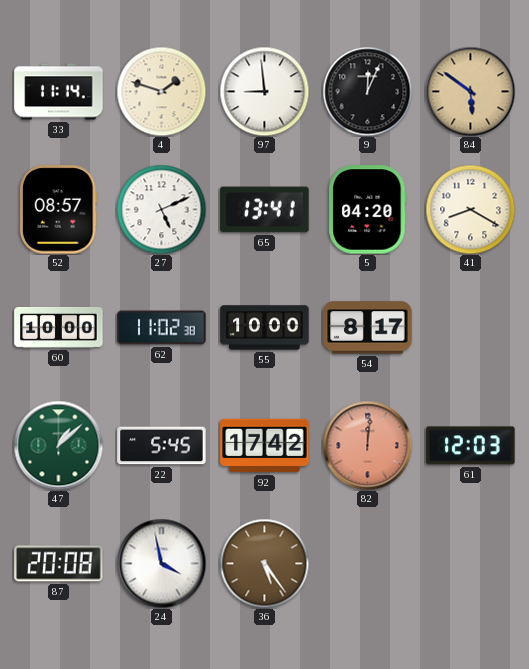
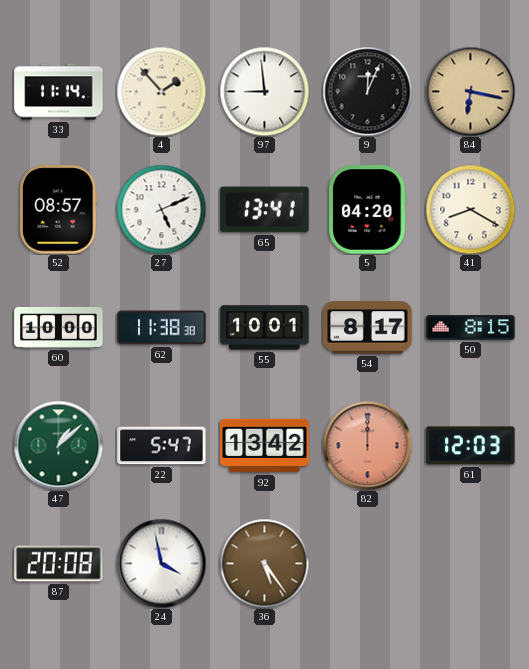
4: 1:48 -> 1:53
84: 5:51 -> 6:17
62: 11:02 -> 11:38
55: 10:00 -> 10:01
50: none -> 8:15
22: 5:45 -> 5:47
92: 17:42 -> 13:42
82: 12:01 -> 12:00
